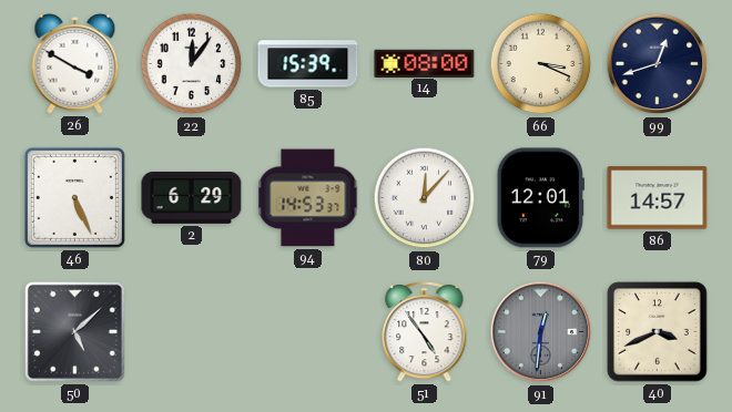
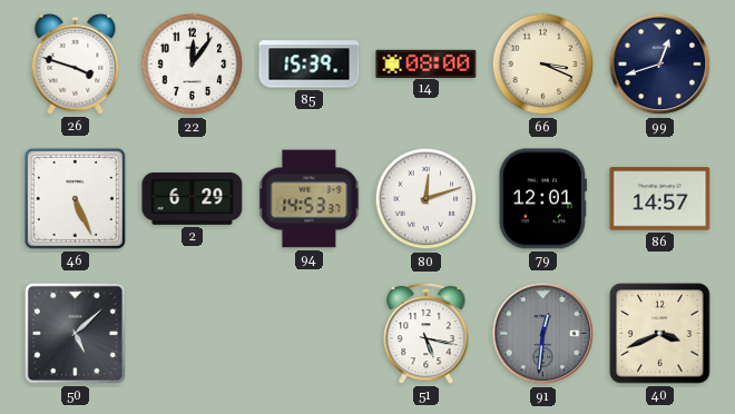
26: 3:50 -> 3:48
80: 12:07 -> 12:12
51: 4:54 -> 5:17
